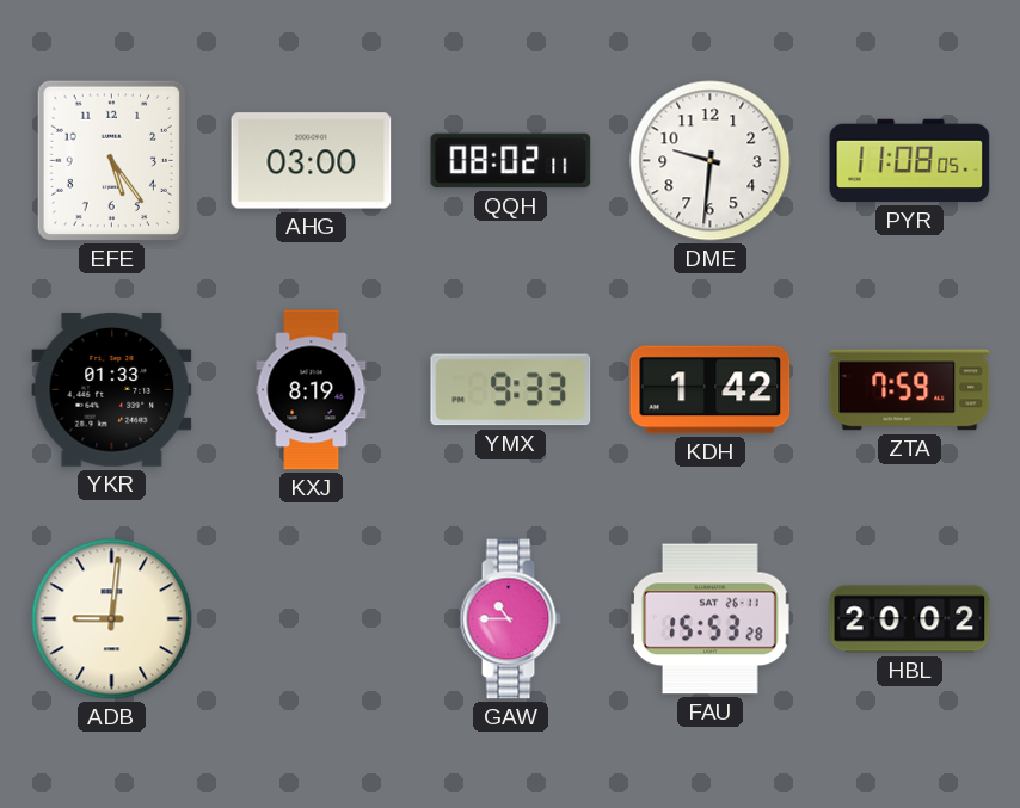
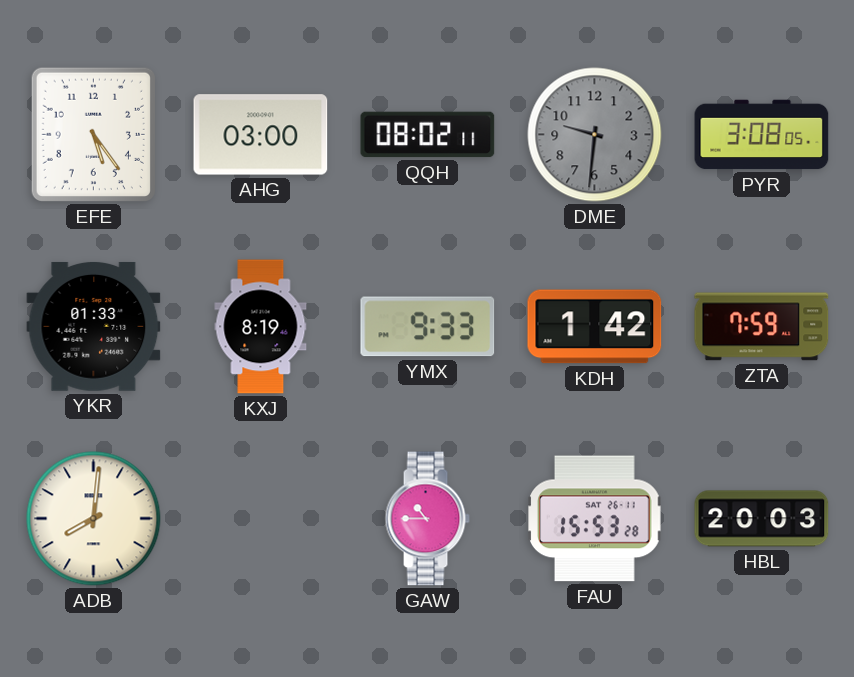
DME dial: white -> grey
PYR: 11:08 -> 3:08
ADB: 9:01 -> 8:01
HBL: 20:02 -> 20:03
